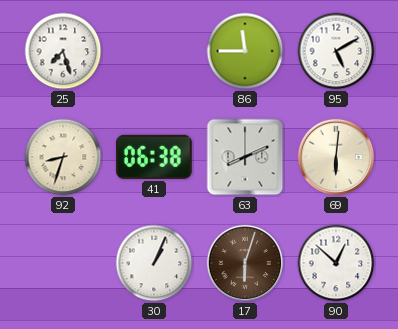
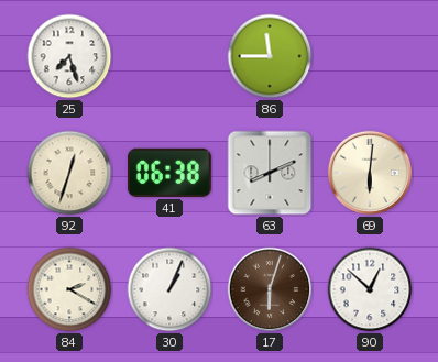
95: 5:10 -> none
92: 8:33 -> 12:33
84: none -> 2:20
